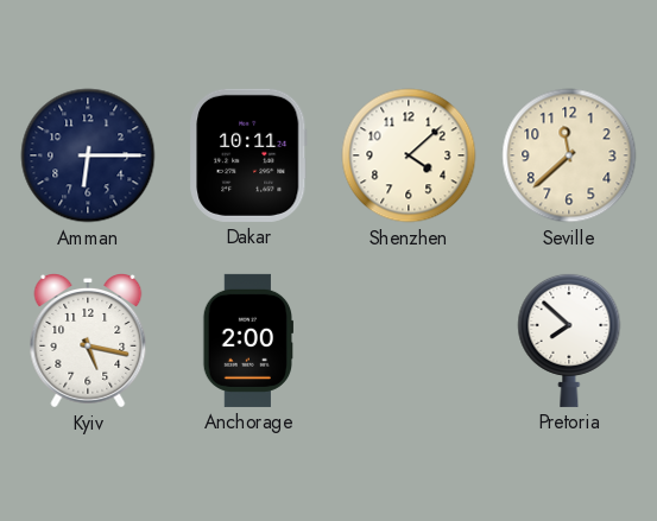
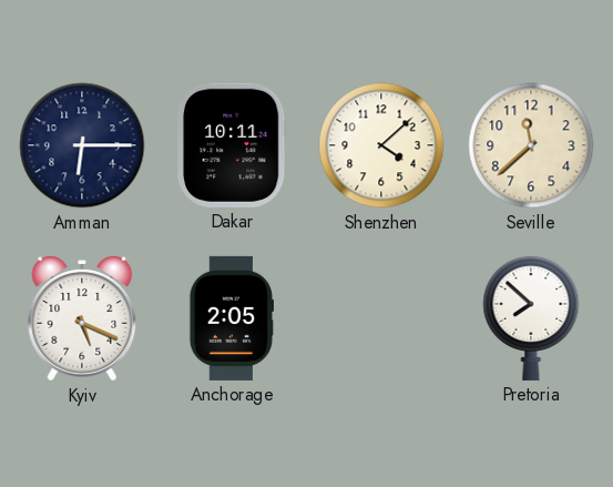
Kyiv: 5:17 -> 5:19
Anchorage: 2:00 -> 2:05
